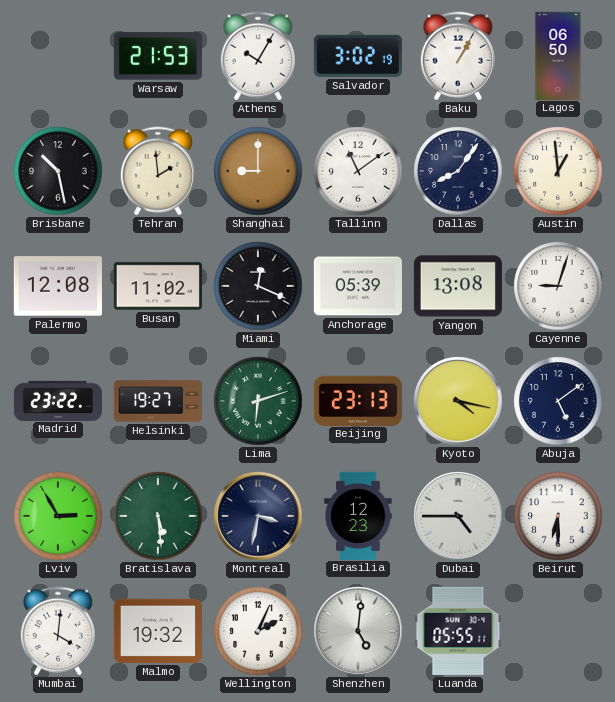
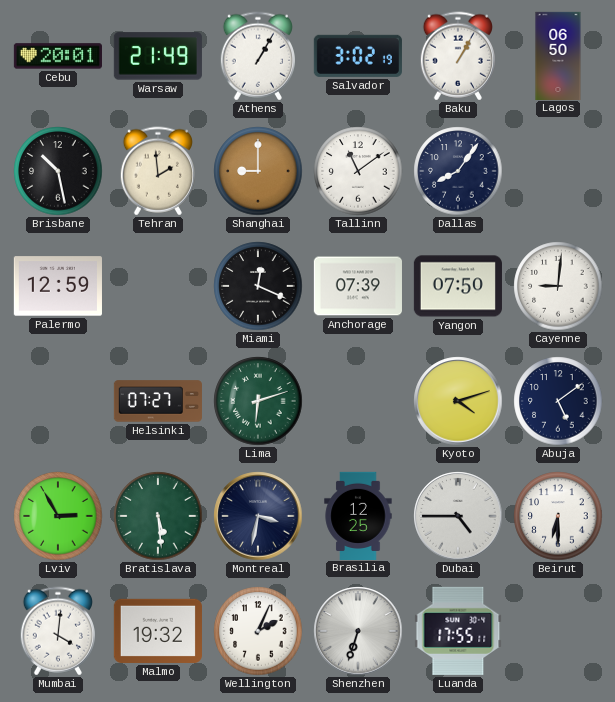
Cebu: none -> 20:01
Warsaw: 21:53 -> 21:49
Athens: 10:05 -> 1:05
Austin: 12:59 -> none
Palermo: 12:08 -> 12:59
Busan: 11:02 -> none
Anchorage: 05:39 -> 07:39
Yangon: 13:08 -> 07:50
Cayenne: 9:03 -> 9:01
Madrid: 23:22 -> none
Helsinki: 19:27 -> 07:27
Beijing: 23:13 -> none
Kyoto: 4:17 -> 4:12
Brasilia: 12:23 -> 12:25
Shenzhen: 5:01 -> 6:33
Luanda: 05:55 -> 17:55
